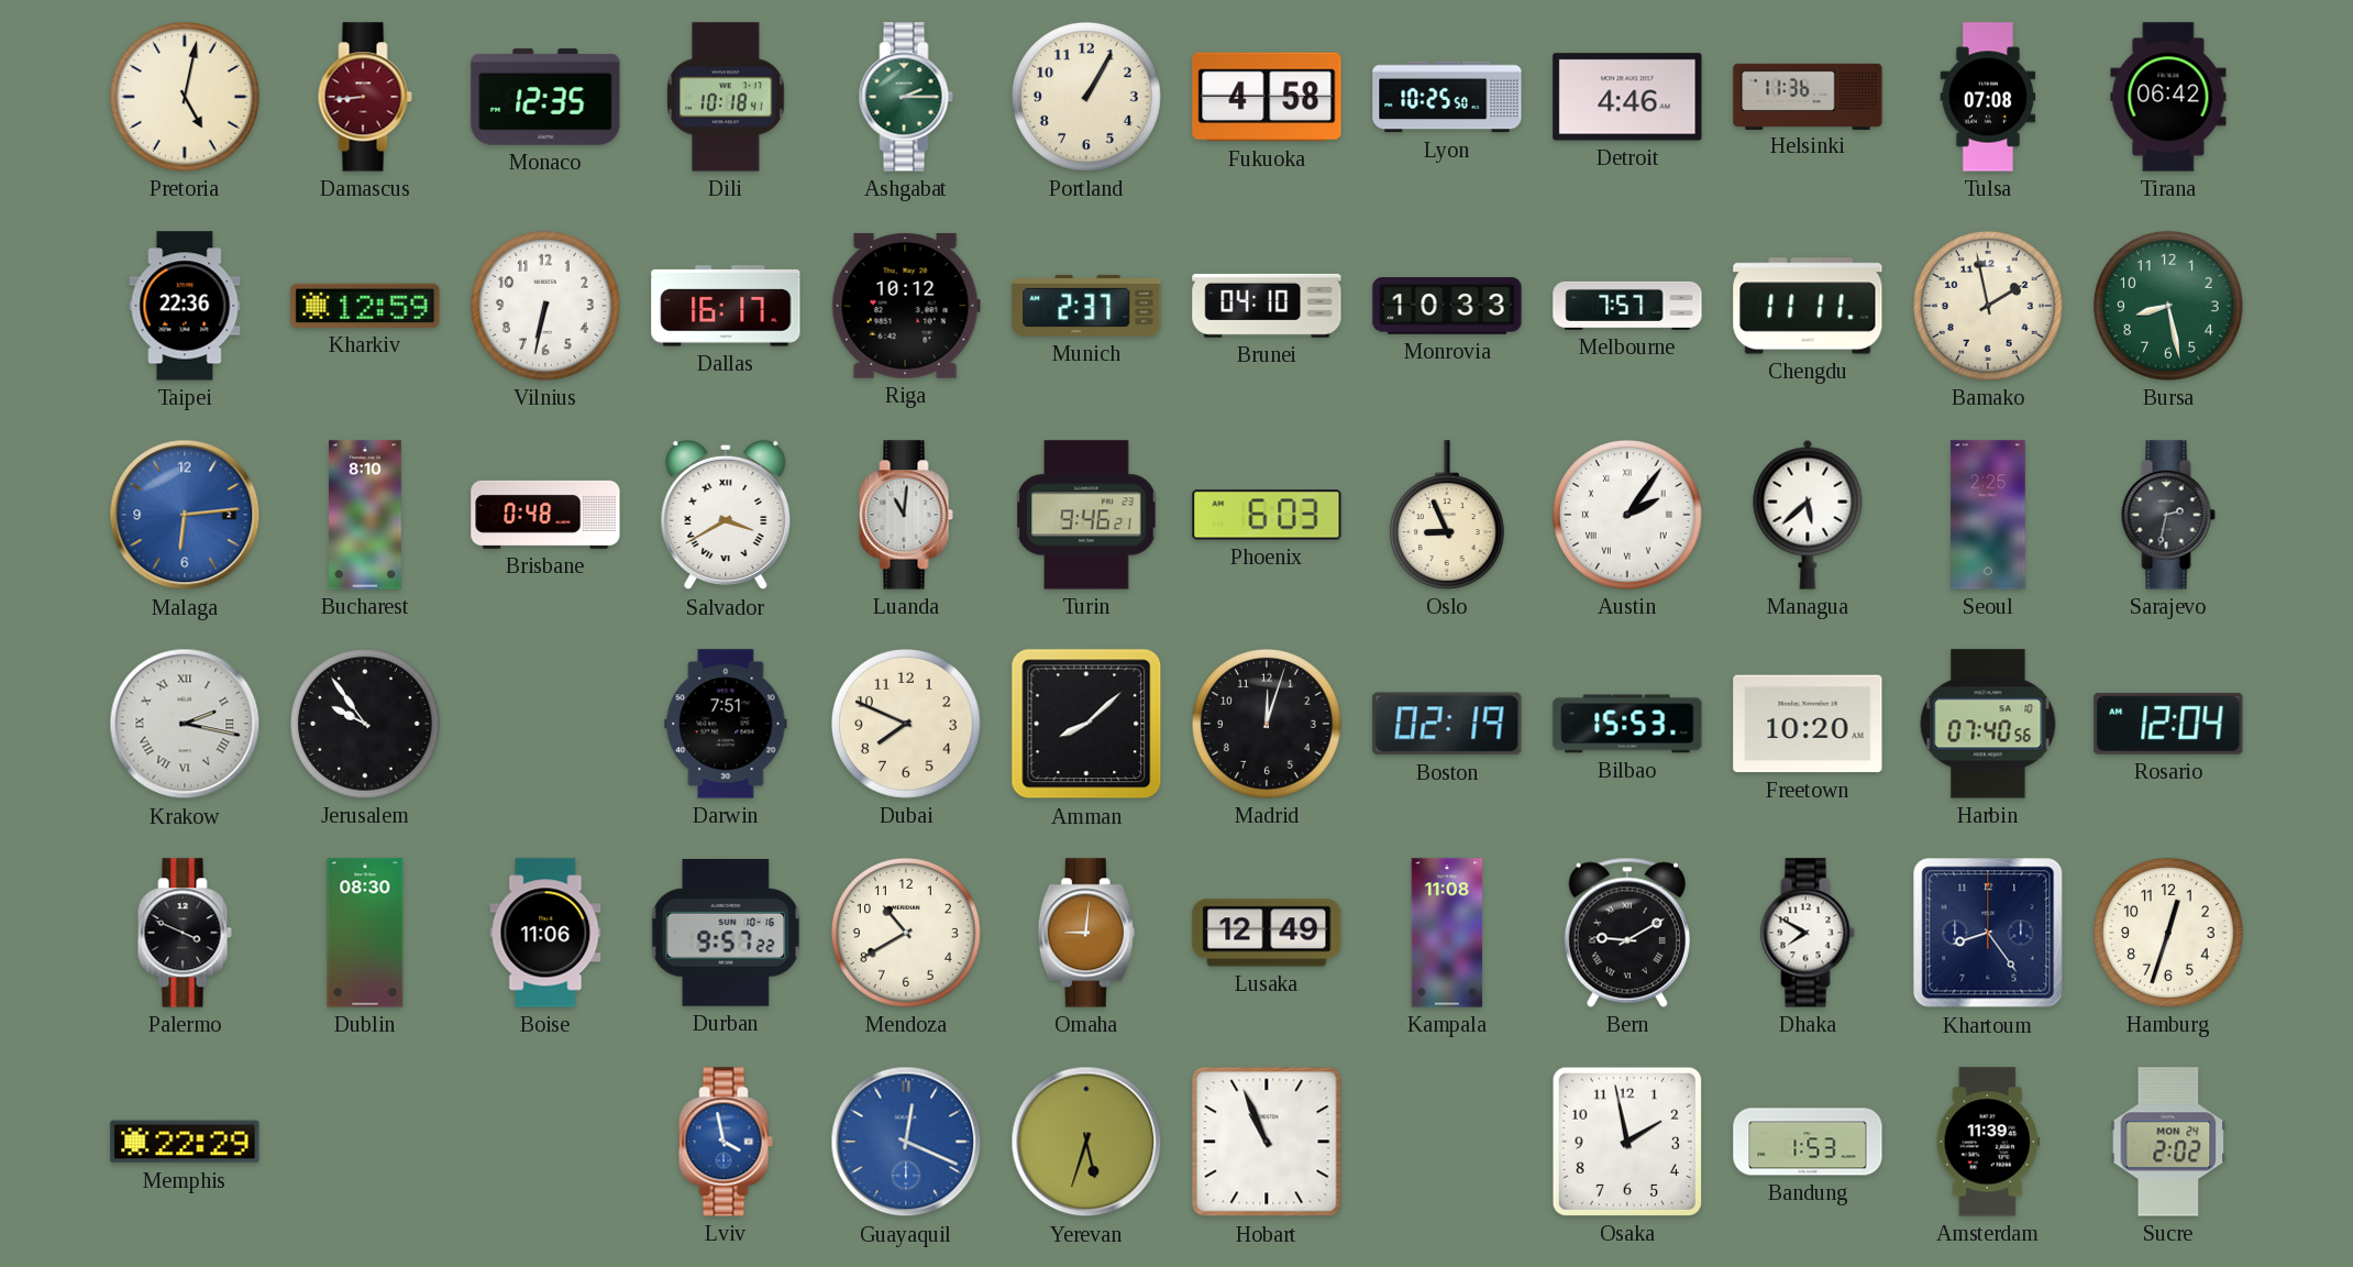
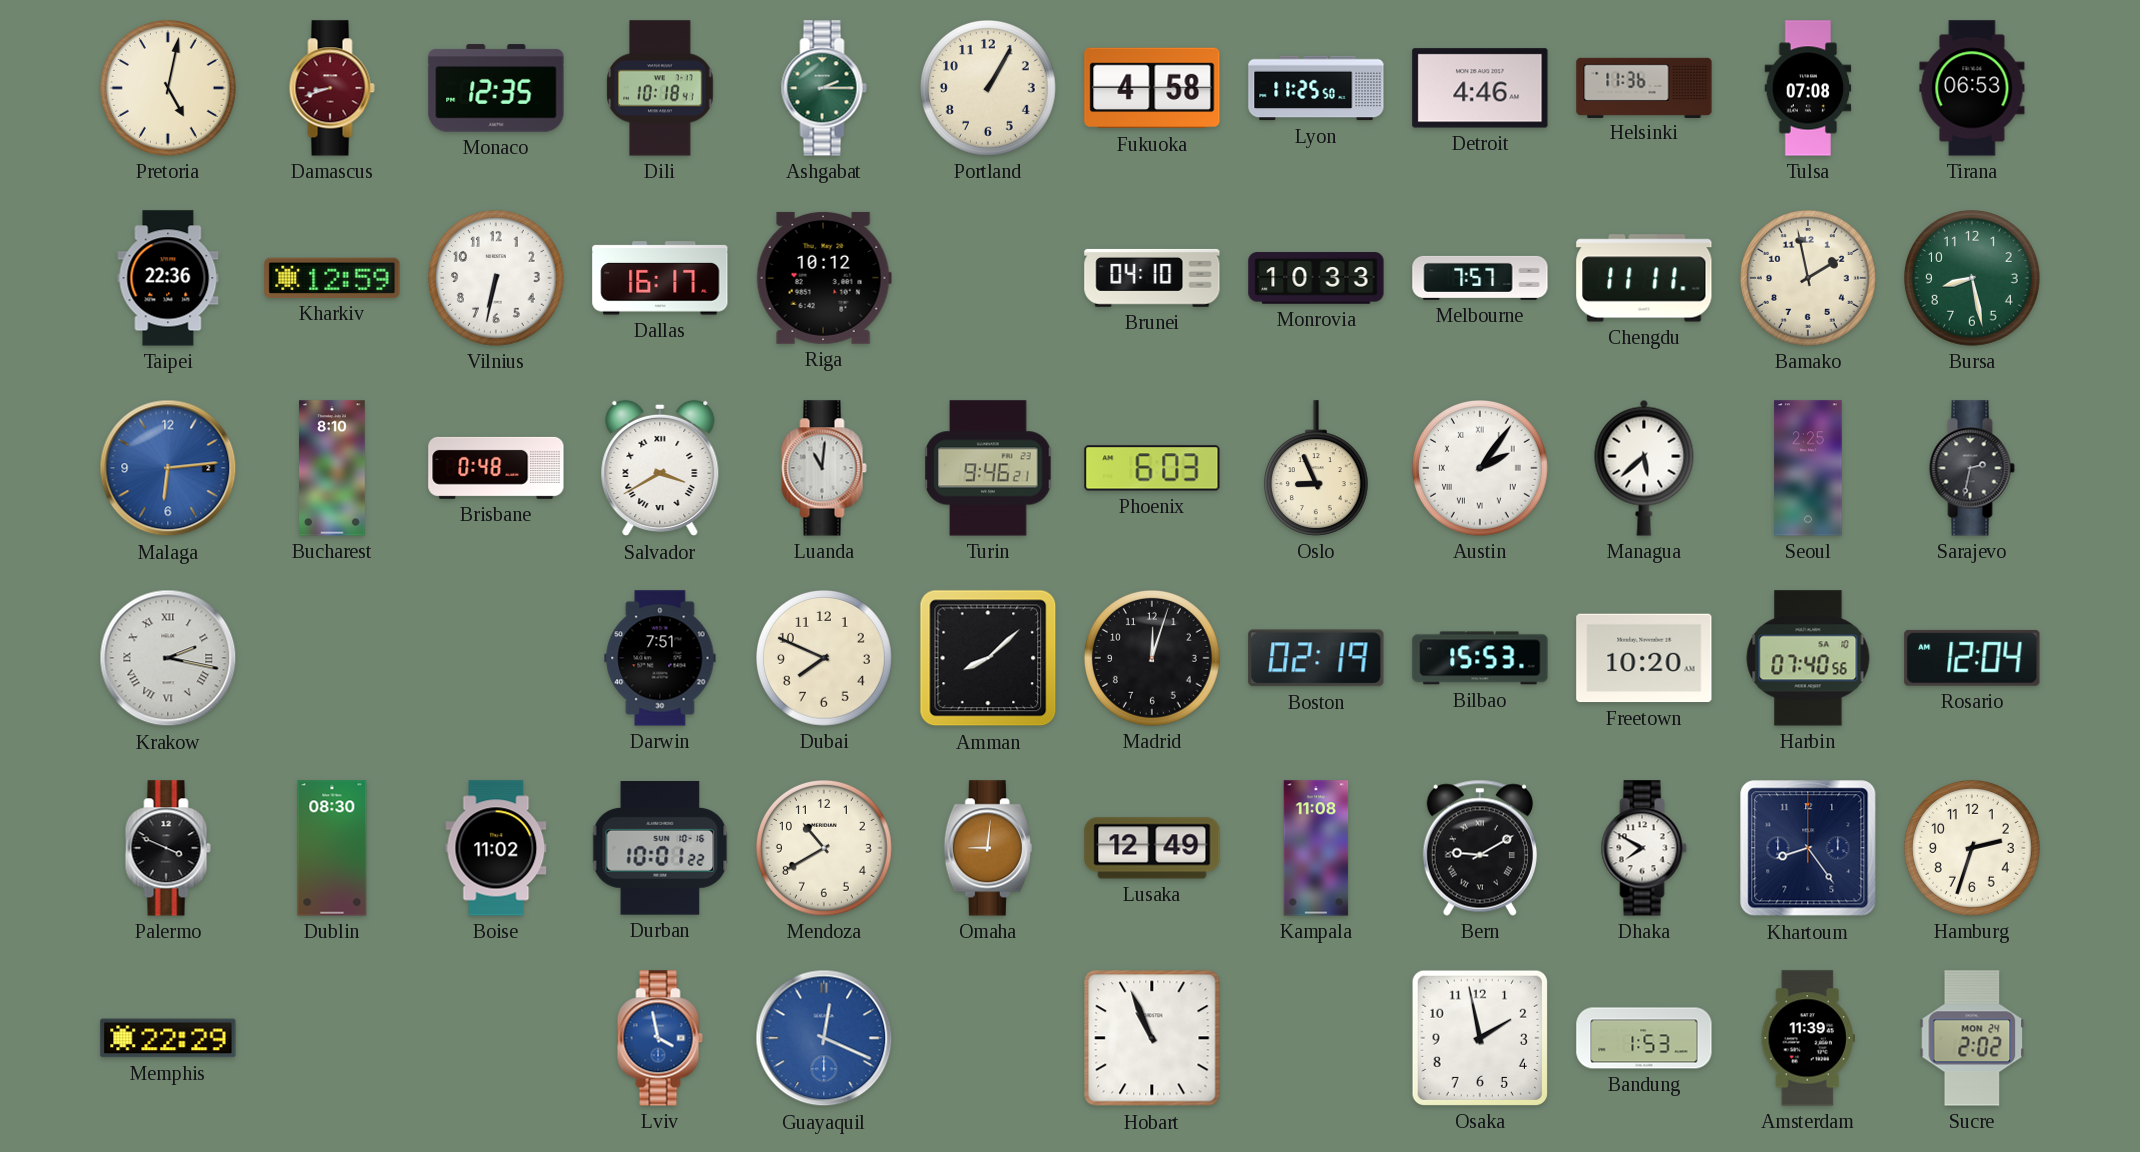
Damascus: 8:44 -> 8:42
Lyon: 10:25 -> 11:25
Tirana: 06:42 -> 06:53
Munich: 2:37 -> none
Jerusalem: 9:54 -> none
Boise: 11:06 -> 11:02
Durban: 9:57 -> 10:01
Hamburg: 12:33 -> 2:33
Yerevan: 5:33 -> none
